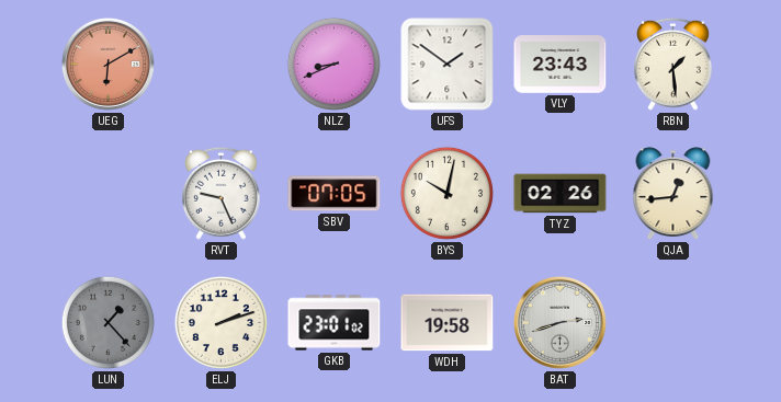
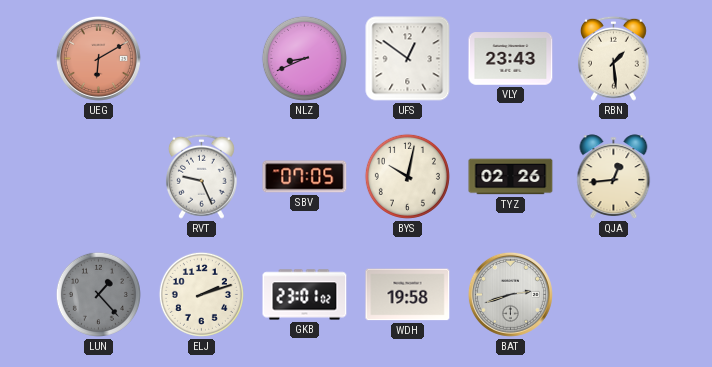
UFS: 1:51 -> 12:51
